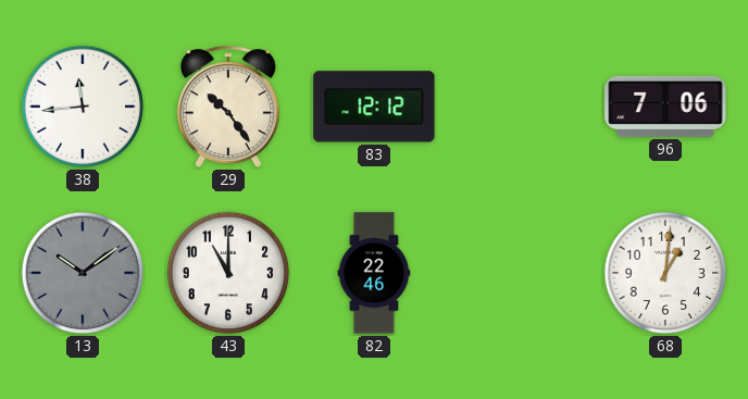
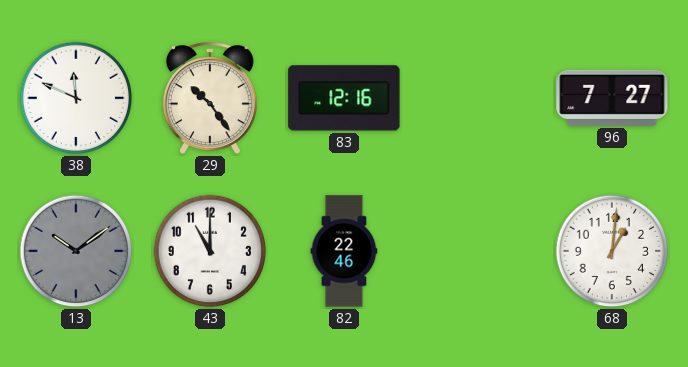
38: 11:44 -> 11:49
83: 12:12 -> 12:16
96: 7:06 -> 7:27
